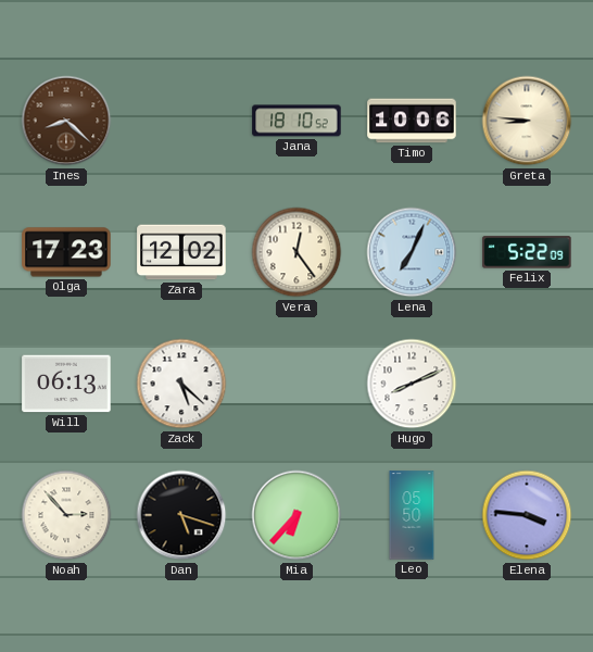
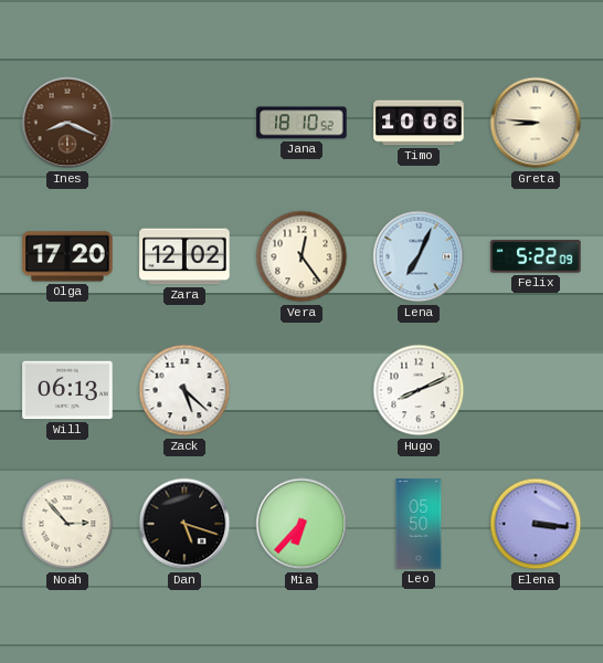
Ines: 8:22 -> 8:19
Olga: 17:23 -> 17:20
Elena: 3:46 -> 3:16
